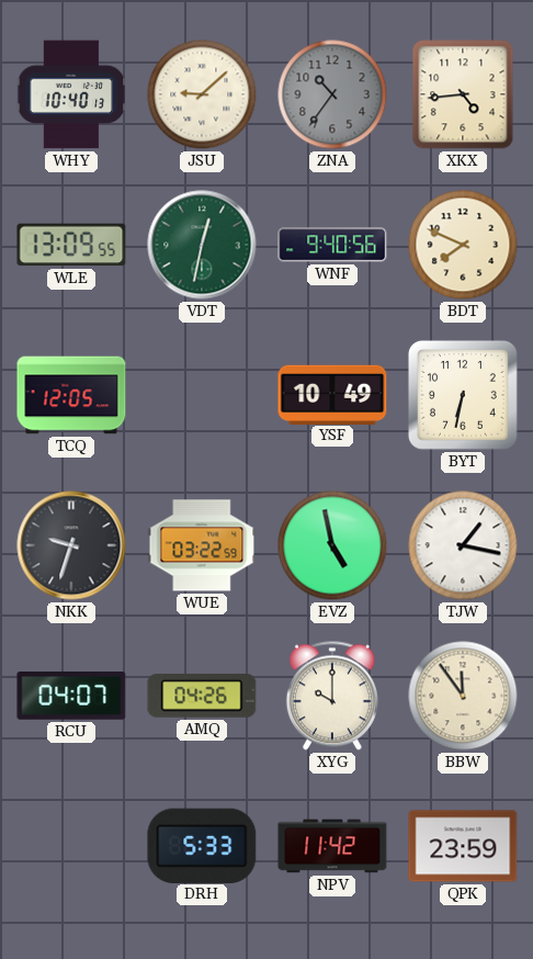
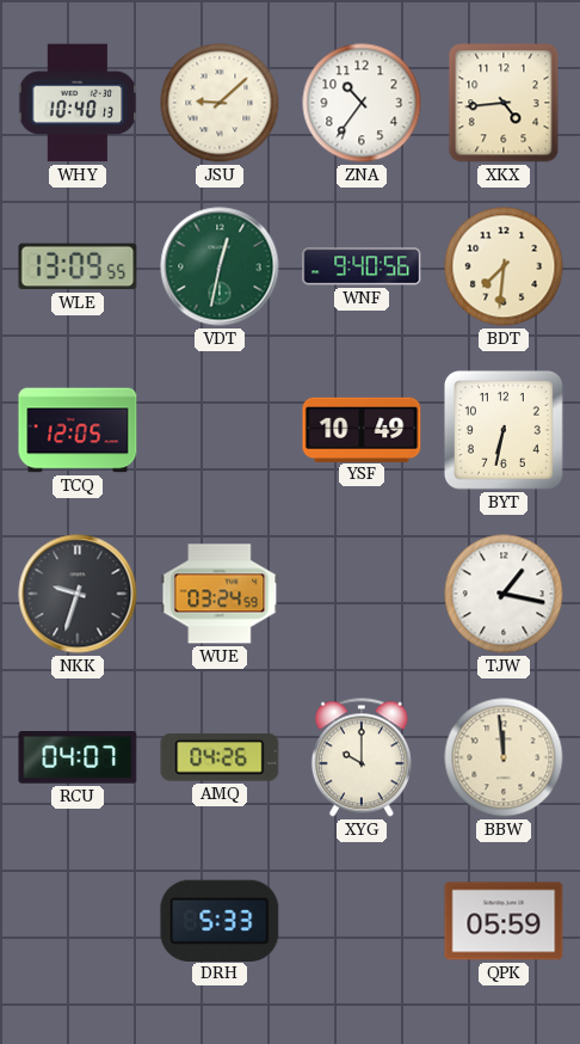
ZNA dial: grey -> white
BDT: 7:49 -> 7:31
WUE: 03:22 -> 03:24
EVZ: 4:58 -> none
BBW: 11:54 -> 11:59
NPV: 11:42 -> none
QPK: 23:59 -> 05:59
